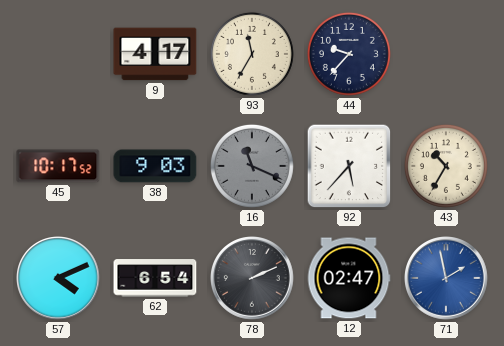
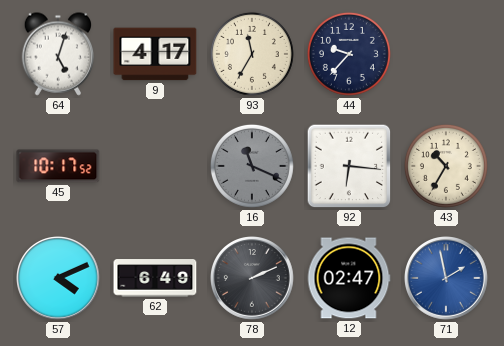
64: none -> 5:03
38: 9:03 -> none
92: 5:37 -> 6:16
62: 6:54 -> 6:49
